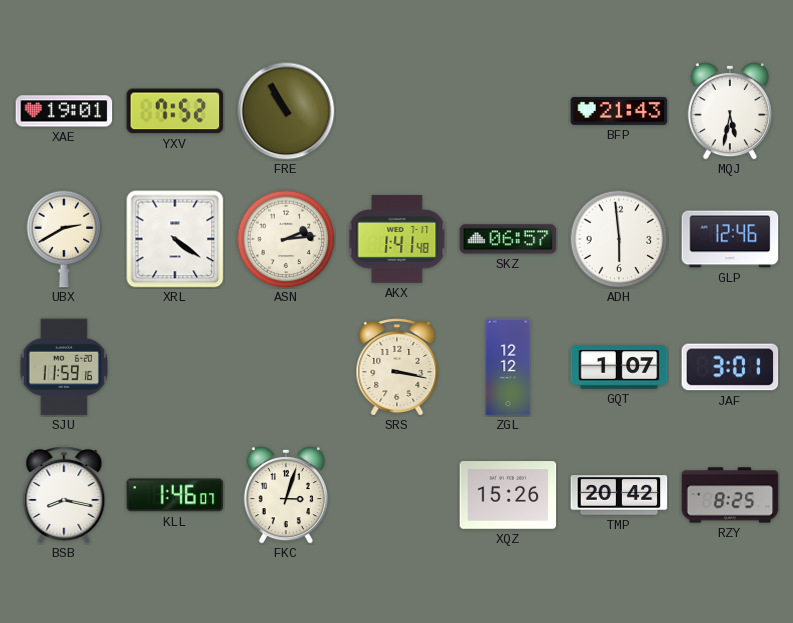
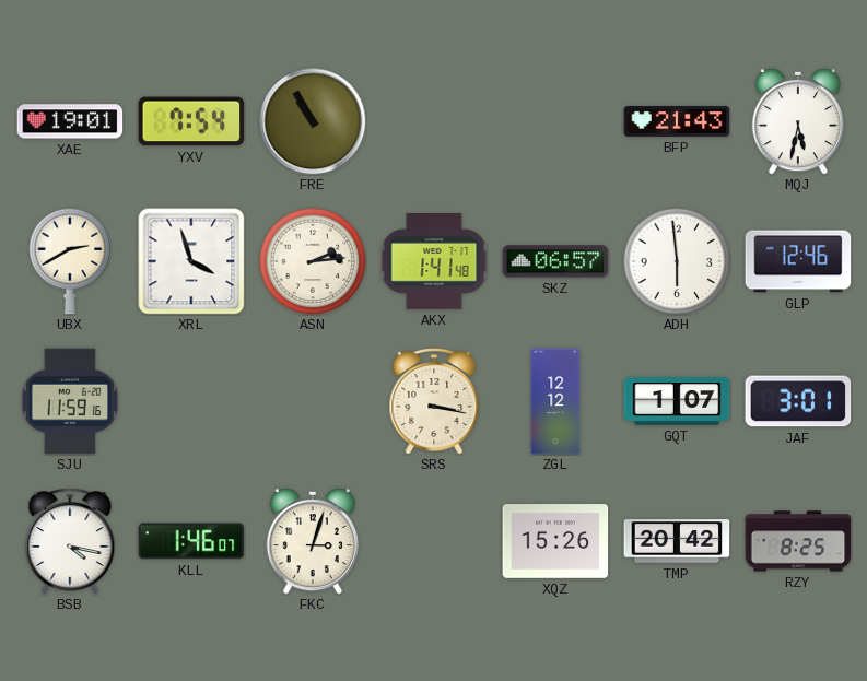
YXV: 7:52 -> 7:54
XRL: 4:21 -> 3:57
BSB: 8:17 -> 4:17
